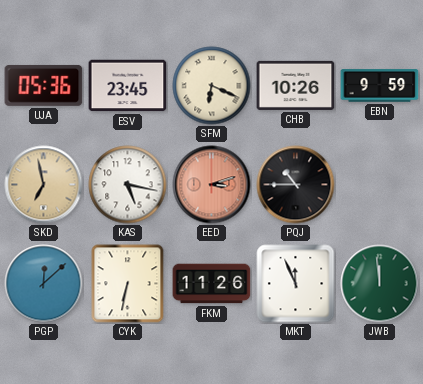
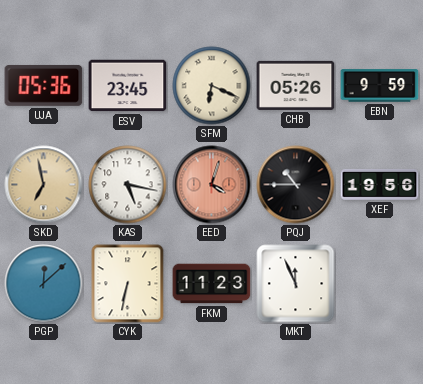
CHB: 10:26 -> 05:26
EED: 3:12 -> 4:03
XEF: none -> 19:56
FKM: 11:26 -> 11:23
JWB: 11:59 -> none
